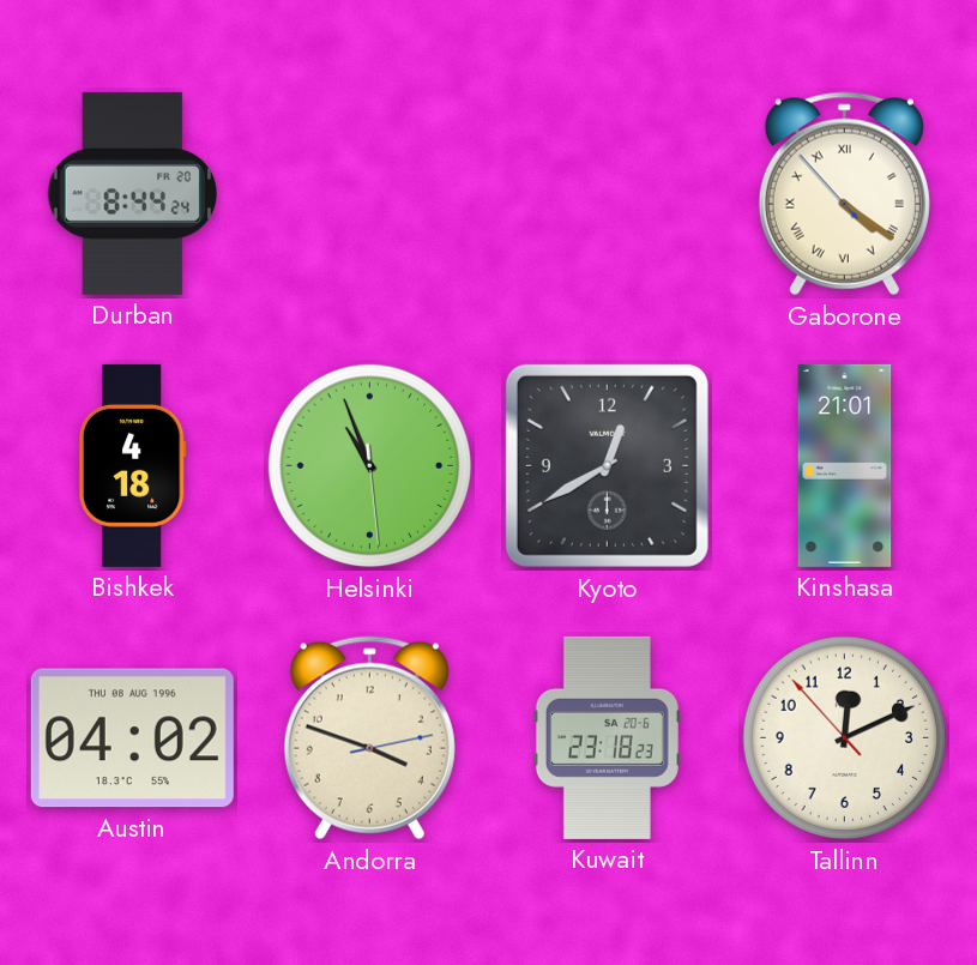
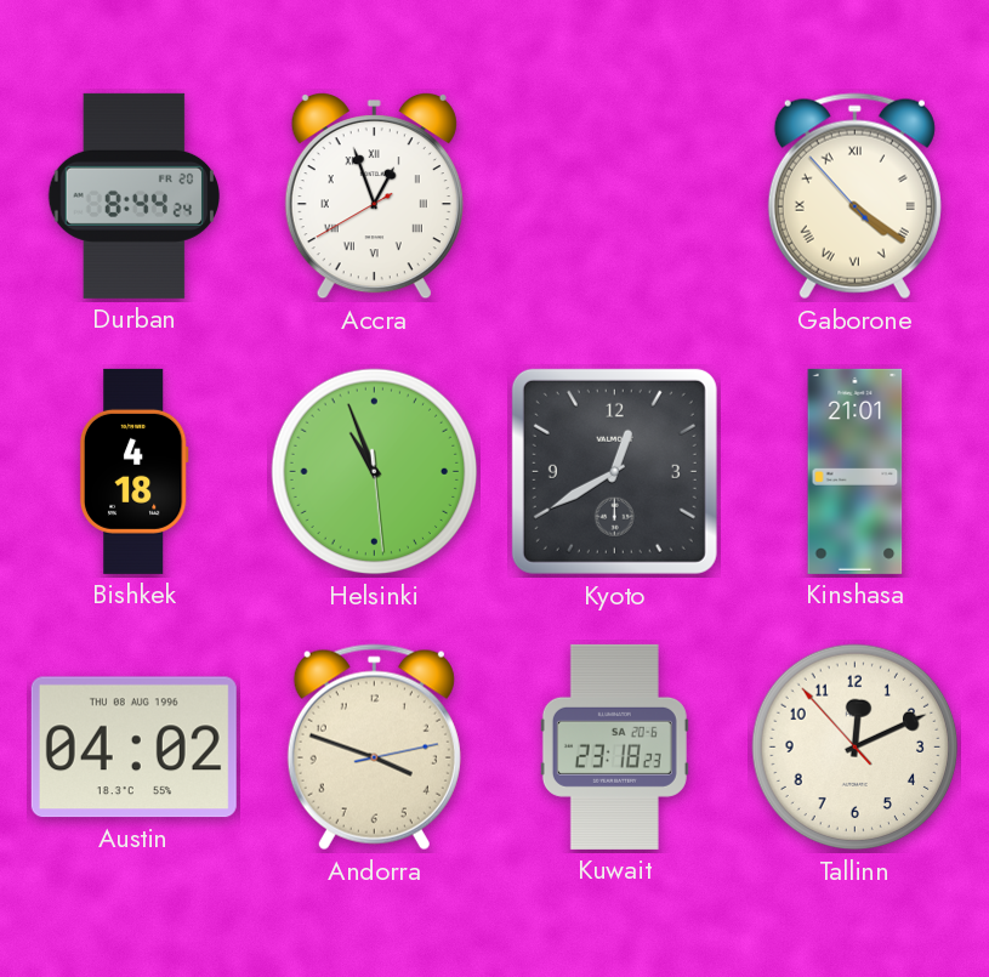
Accra: none -> 12:56
